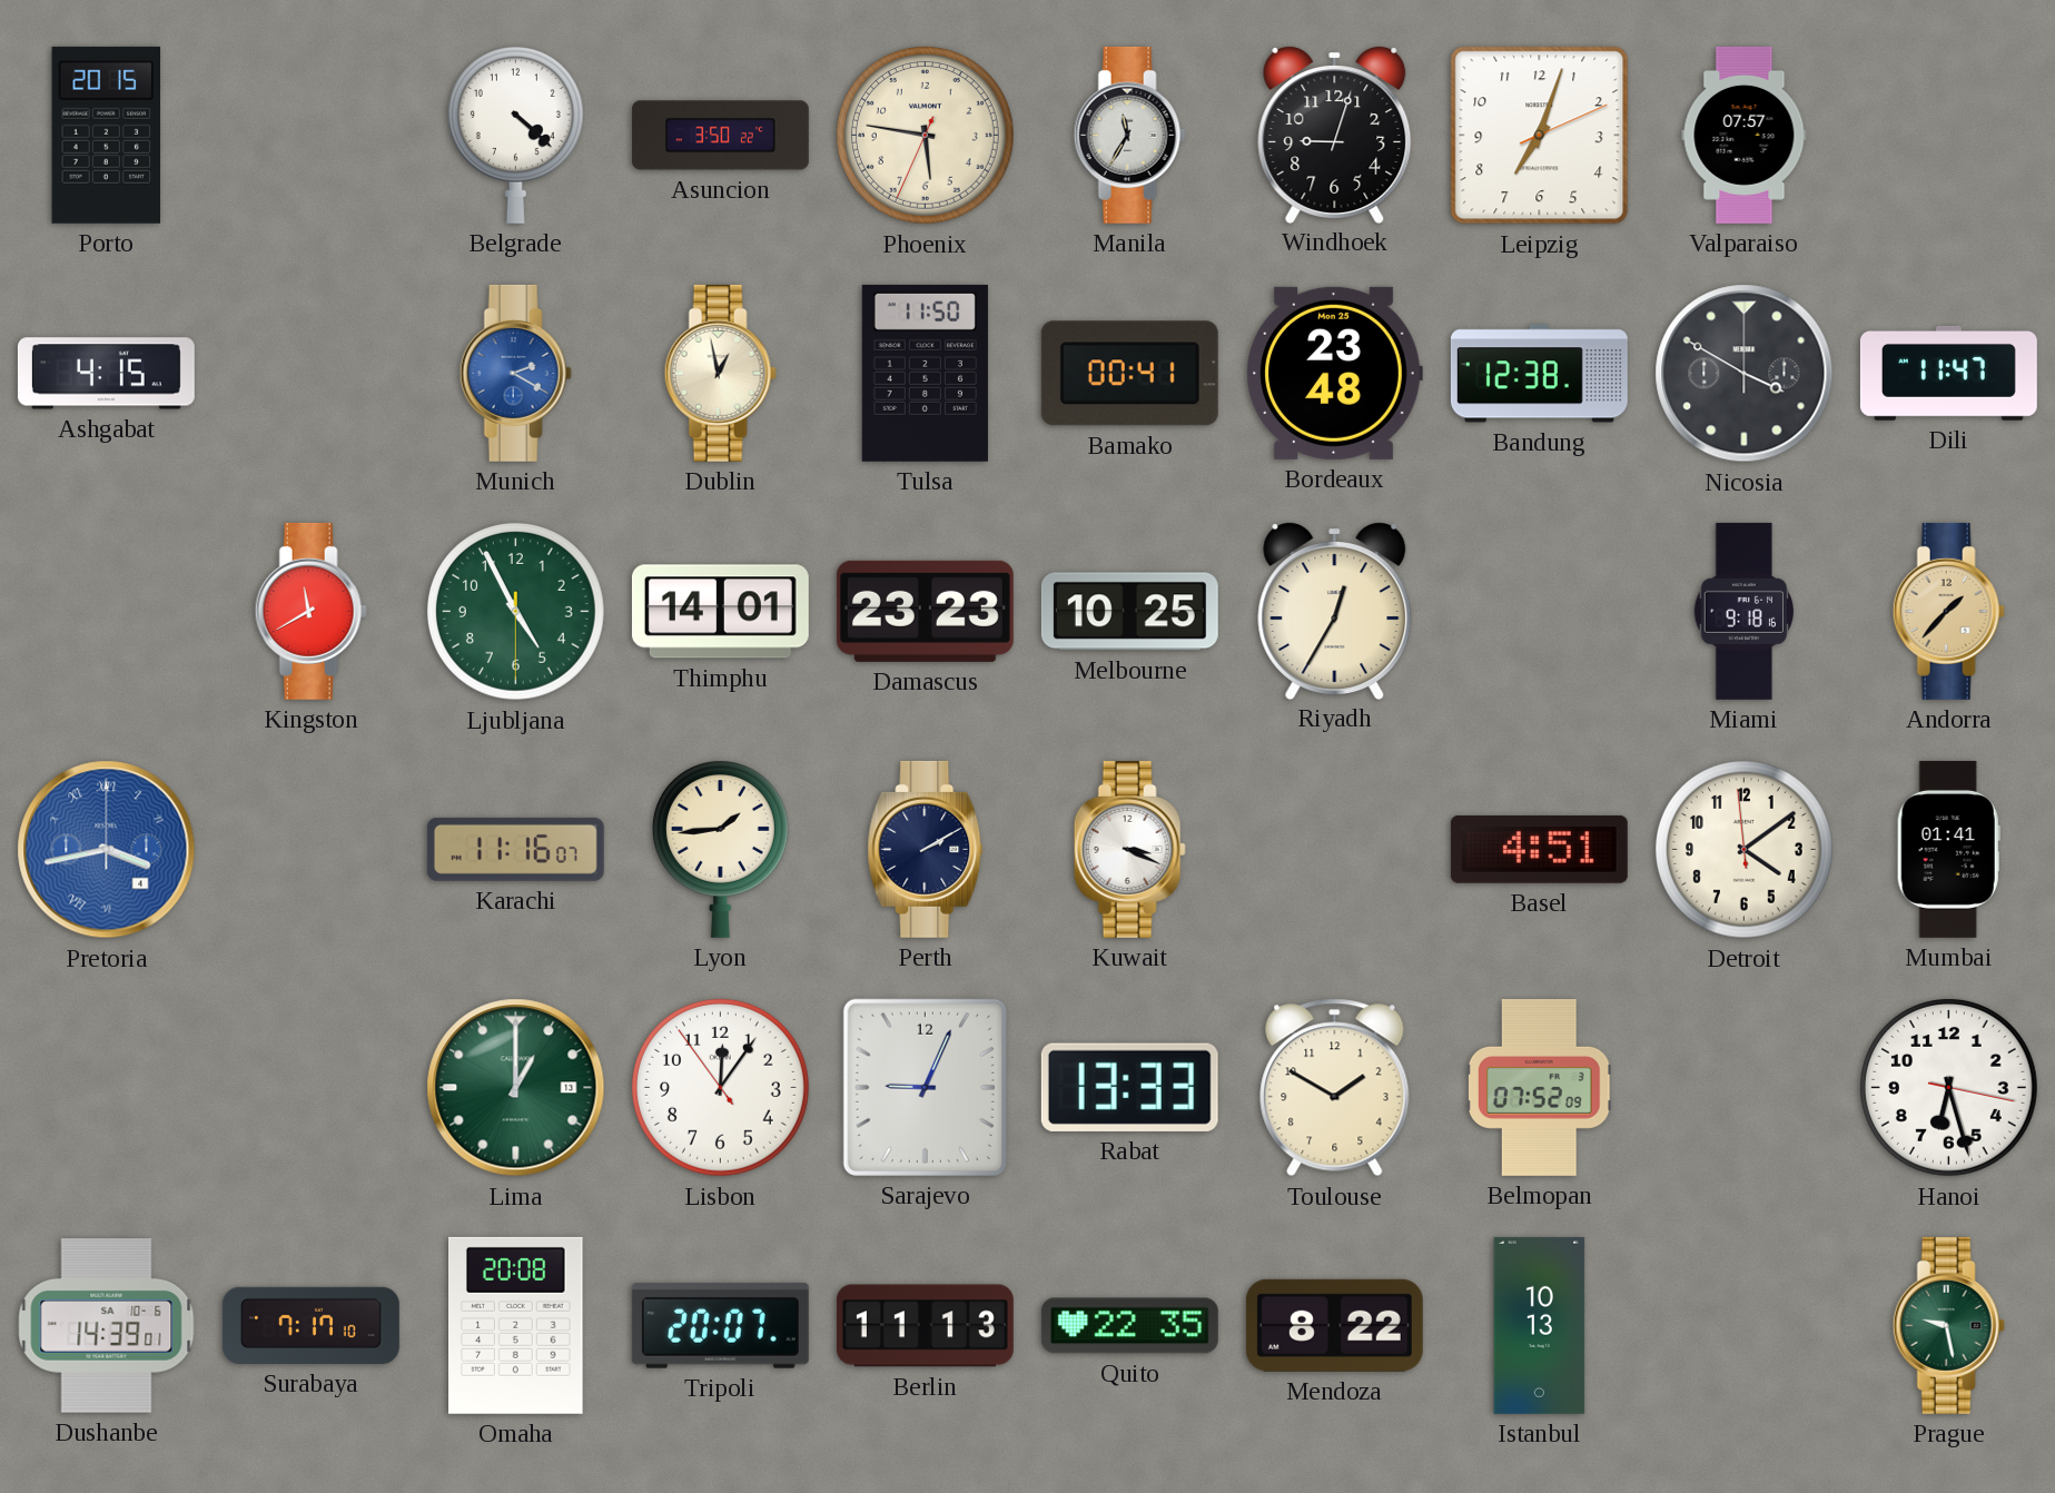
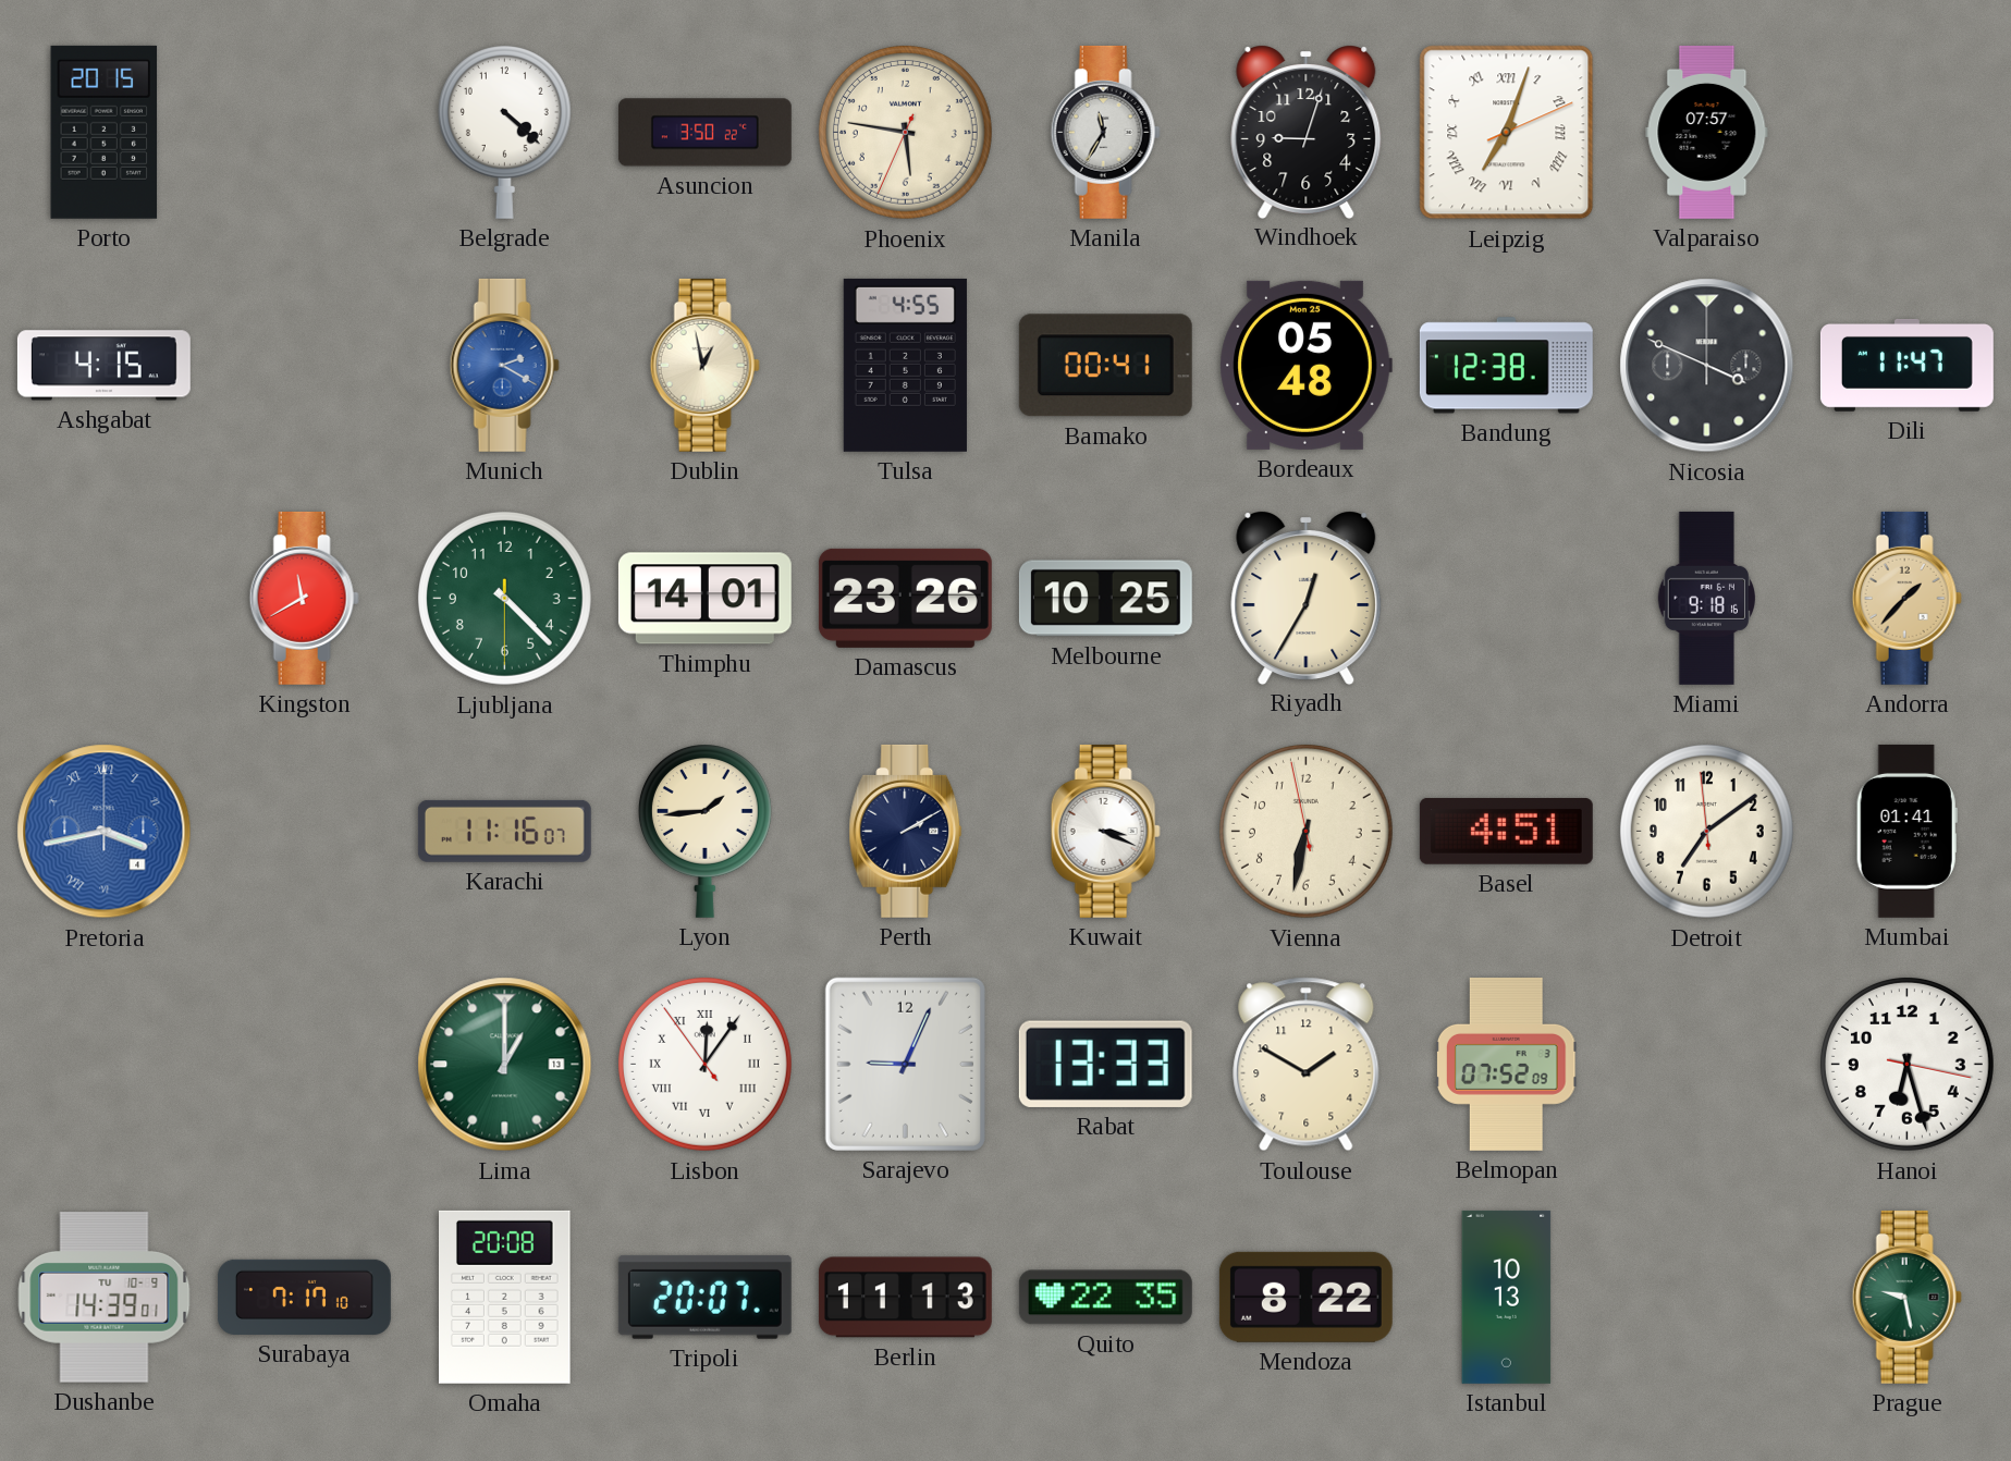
Leipzig numerals: Arabic -> Roman
Tulsa: 11:50 -> 4:55
Bordeaux: 23:48 -> 05:48
Nicosia: 3:50 -> 3:49
Ljubljana: 4:55 -> 4:22
Damascus: 23:23 -> 23:26
Vienna: none -> 6:31
Detroit: 4:08 -> 7:08
Lisbon numerals: Arabic -> Roman
Dushanbe date: SA 10-6 -> TU 10-9
